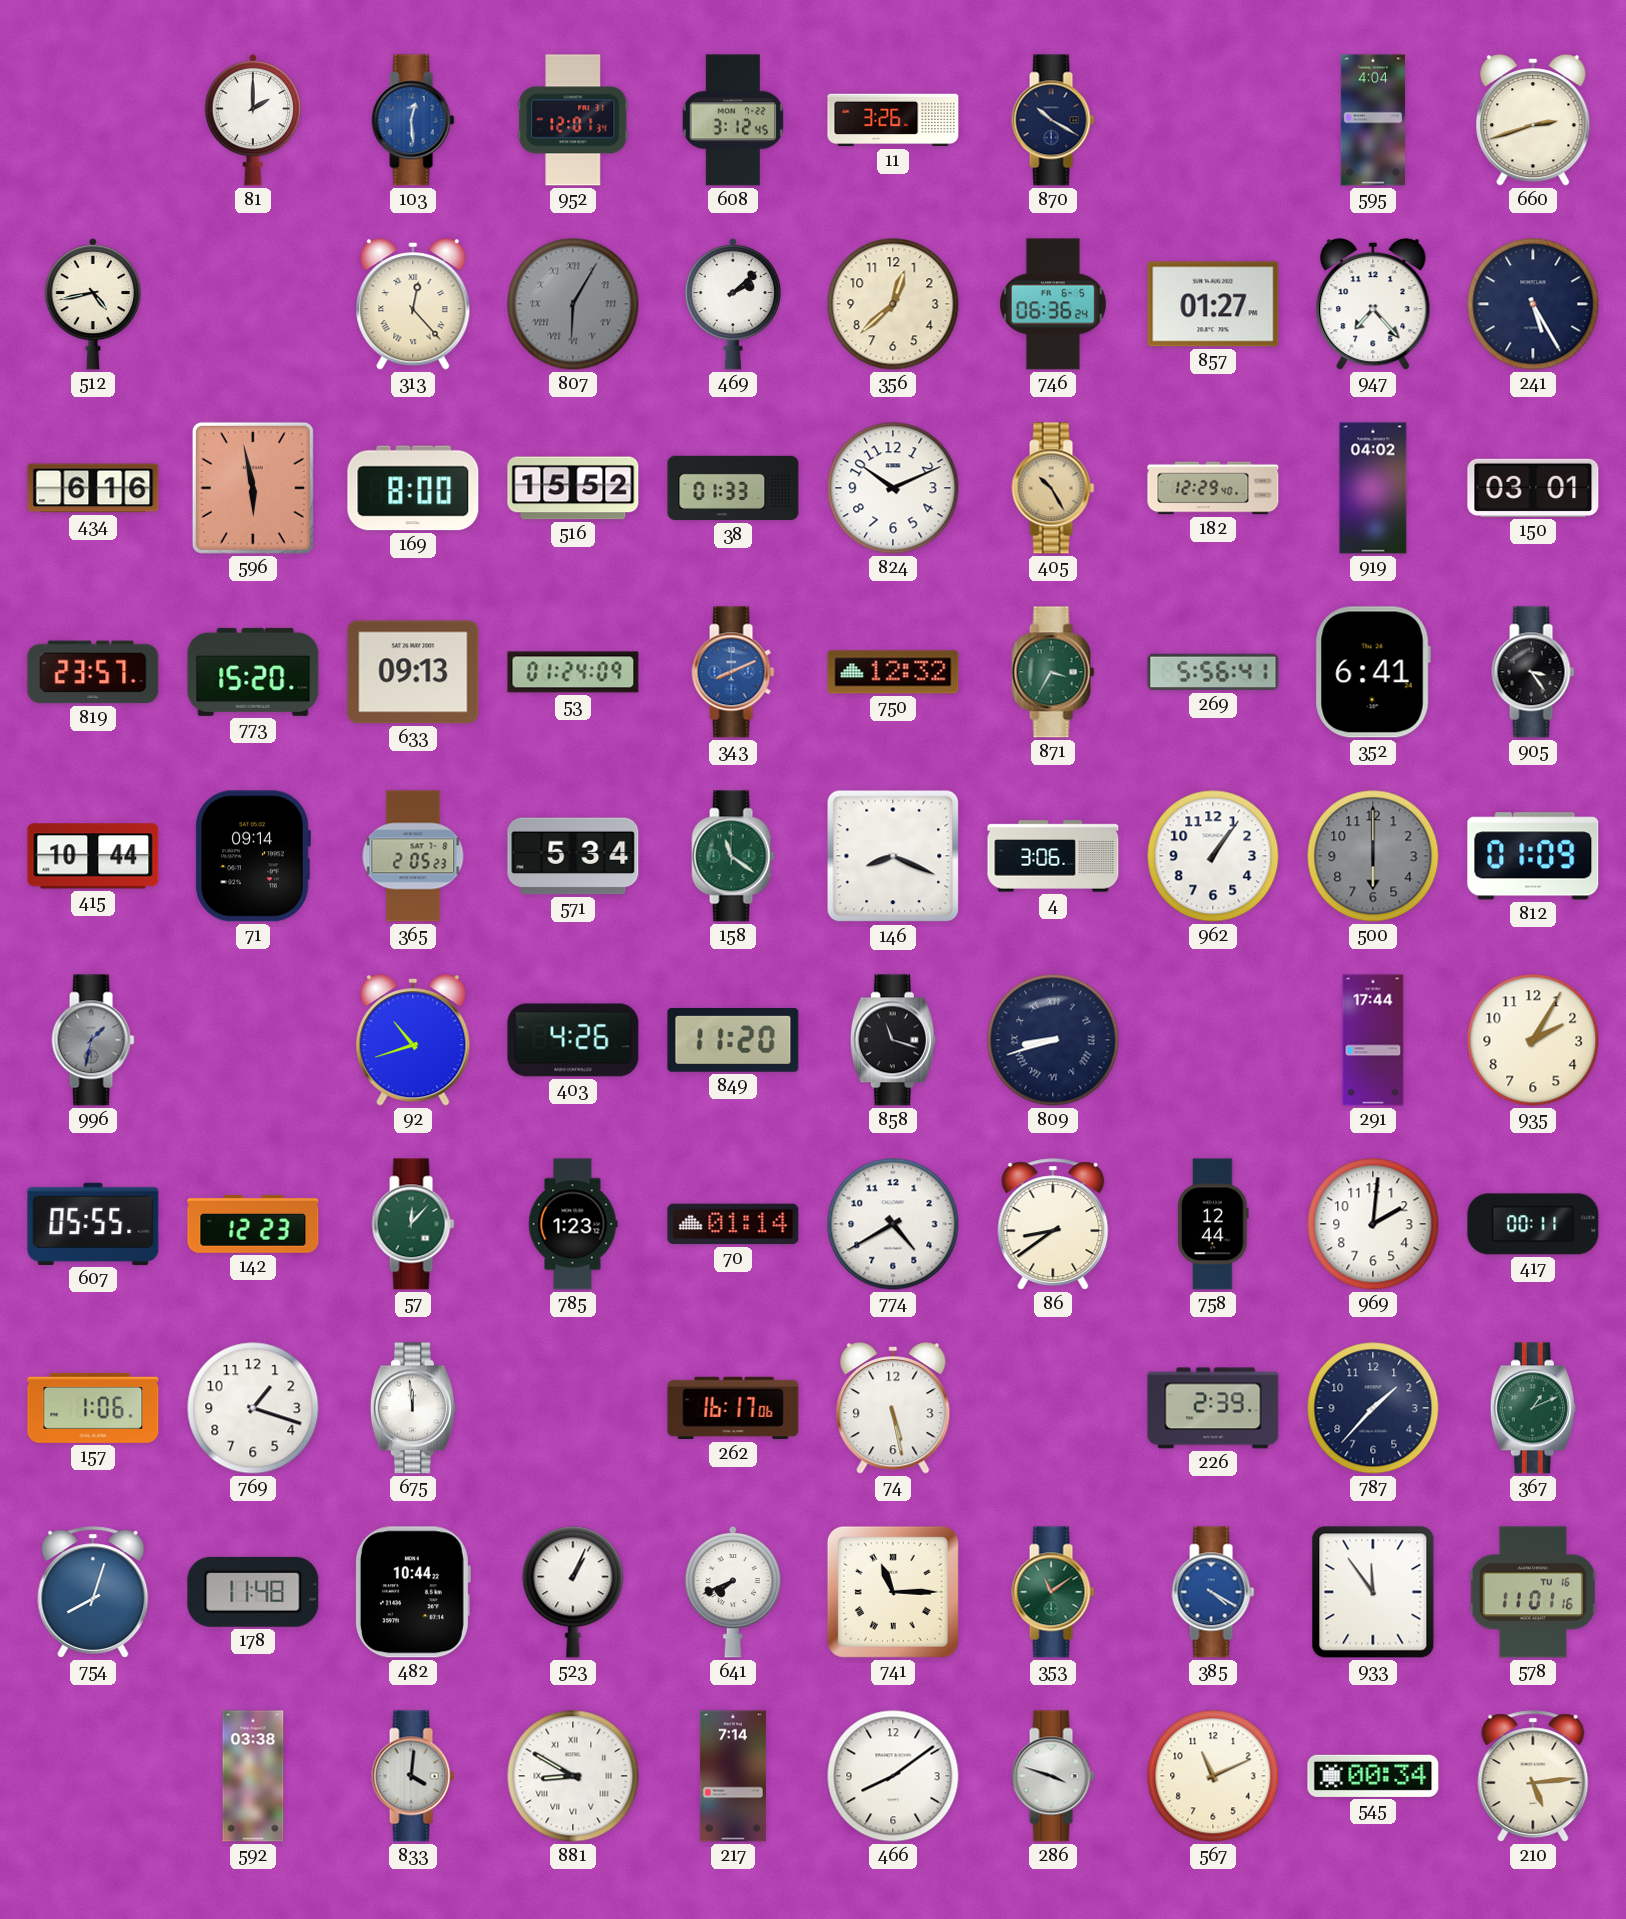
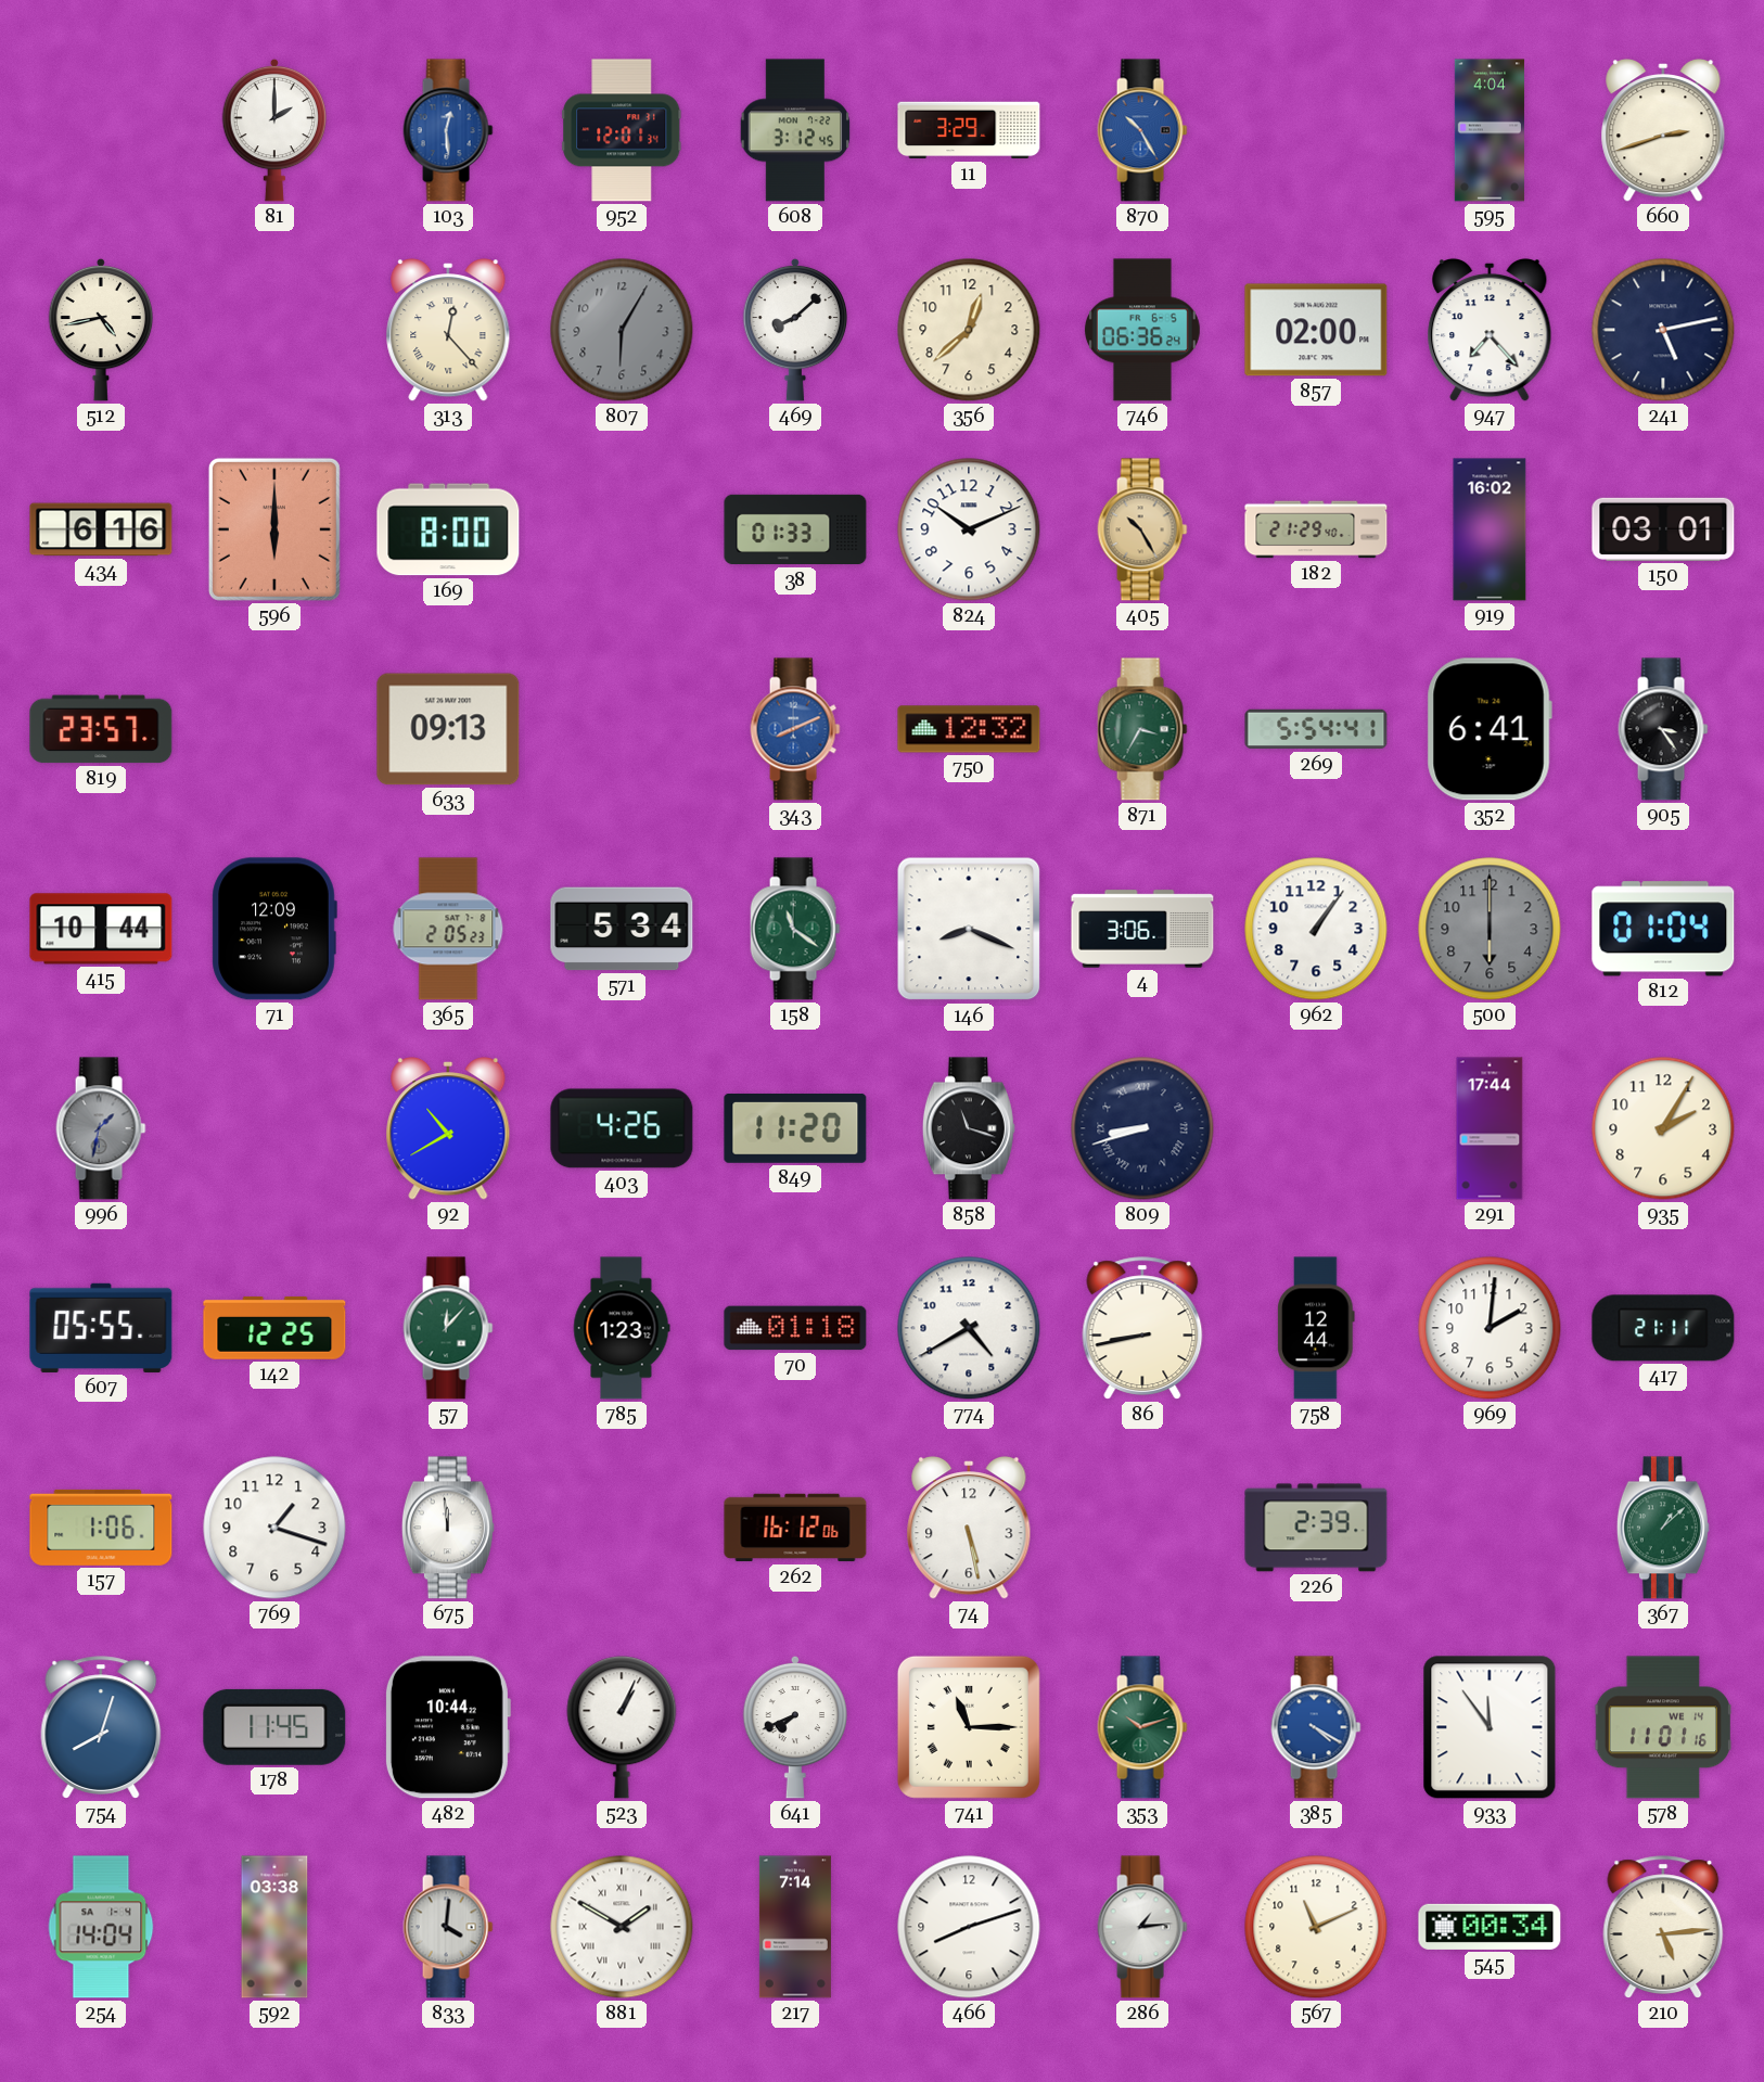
11: 3:26 -> 3:29
870: 10:20 -> 10:25
870 dial: navy -> blue
807 numerals: Roman -> Arabic
469: 2:08 -> 8:08
857: 01:27 -> 02:00
241: 5:25 -> 5:13
596: 5:58 -> 6:00
516: 15:52 -> none
182: 12:29 -> 21:29
919: 04:02 -> 16:02
773: 15:20 -> none
53: 01:24 -> none
269: 5:56 -> 5:54
71: 09:14 -> 12:09
812: 01:09 -> 01:04
92: 10:42 -> 10:40
142: 12:23 -> 12:25
70: 01:14 -> 01:18
86: 8:39 -> 8:43
417: 00:11 -> 21:11
262: 16:17 -> 16:12
787: 1:37 -> none
367: 1:11 -> 1:08
178: 11:48 -> 11:45
353: 11:09 -> 10:12
578 date: TU 16 -> WE 14
254: none -> 14:04
881: 8:50 -> 1:50
466: 8:09 -> 8:12
286: 3:48 -> 1:14
